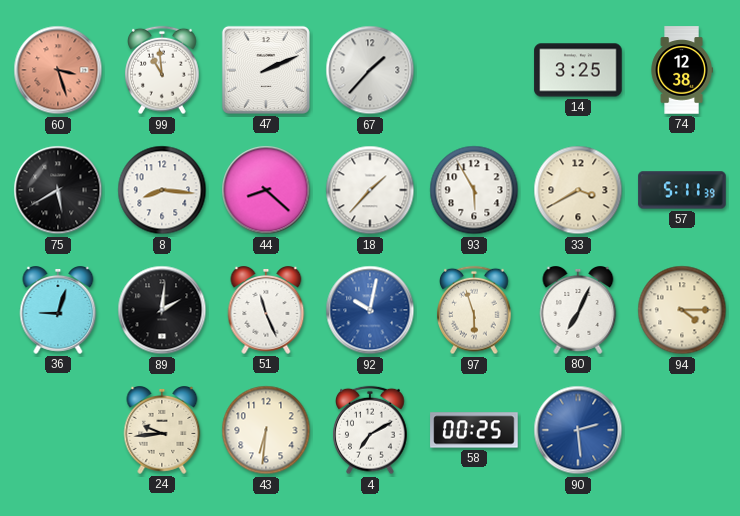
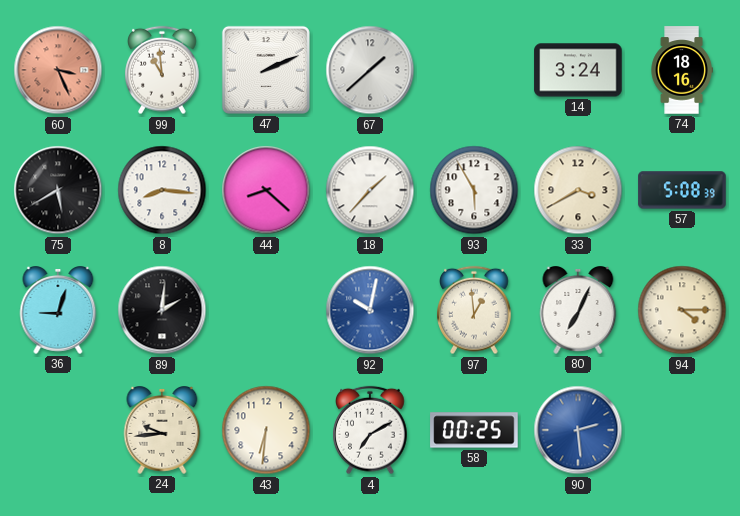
60: 3:27 -> 3:26
67: 1:37 -> 1:38
14: 3:25 -> 3:24
74: 12:38 -> 18:16
57: 5:11 -> 5:08
51: 11:26 -> none
97: 5:57 -> 12:59
